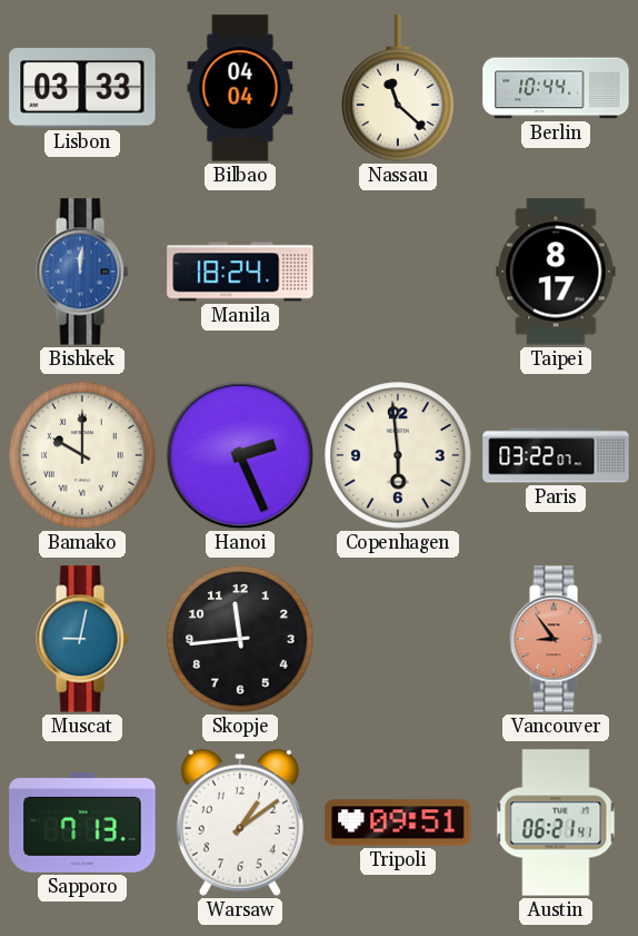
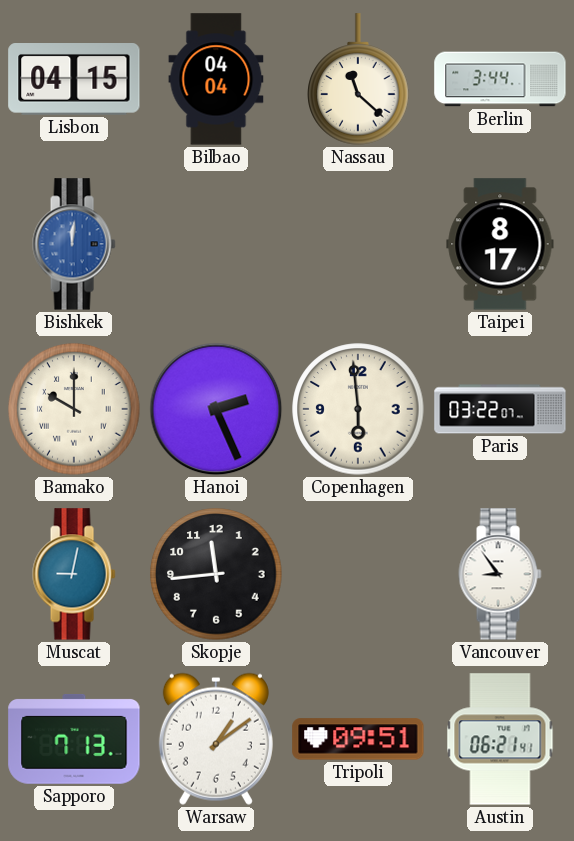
Lisbon: 03:33 -> 04:15
Berlin: 10:44 -> 3:44
Manila: 18:24 -> none
Vancouver dial: salmon -> white
